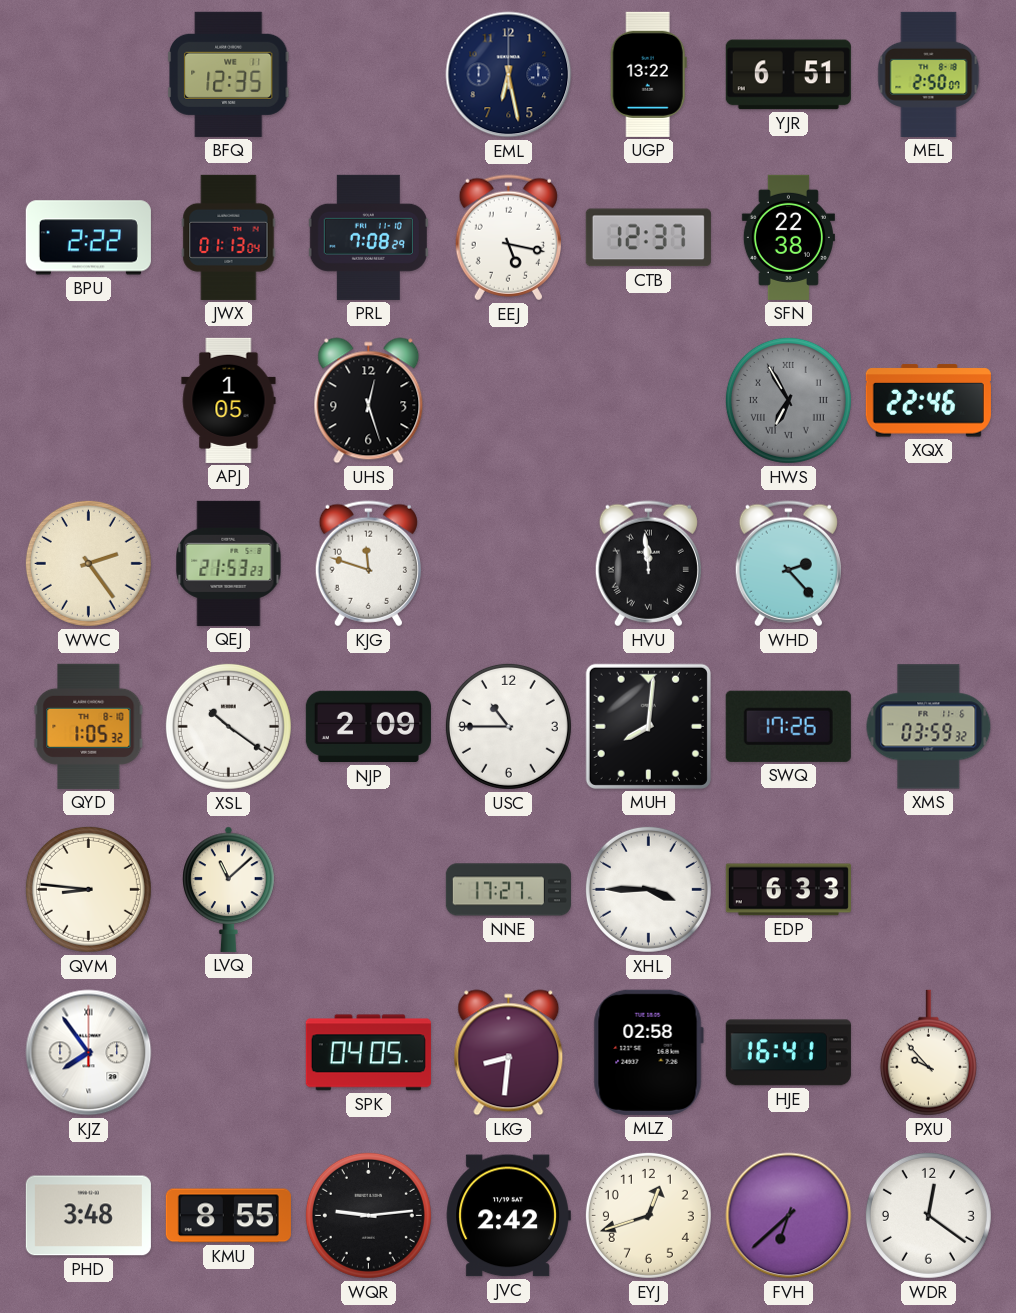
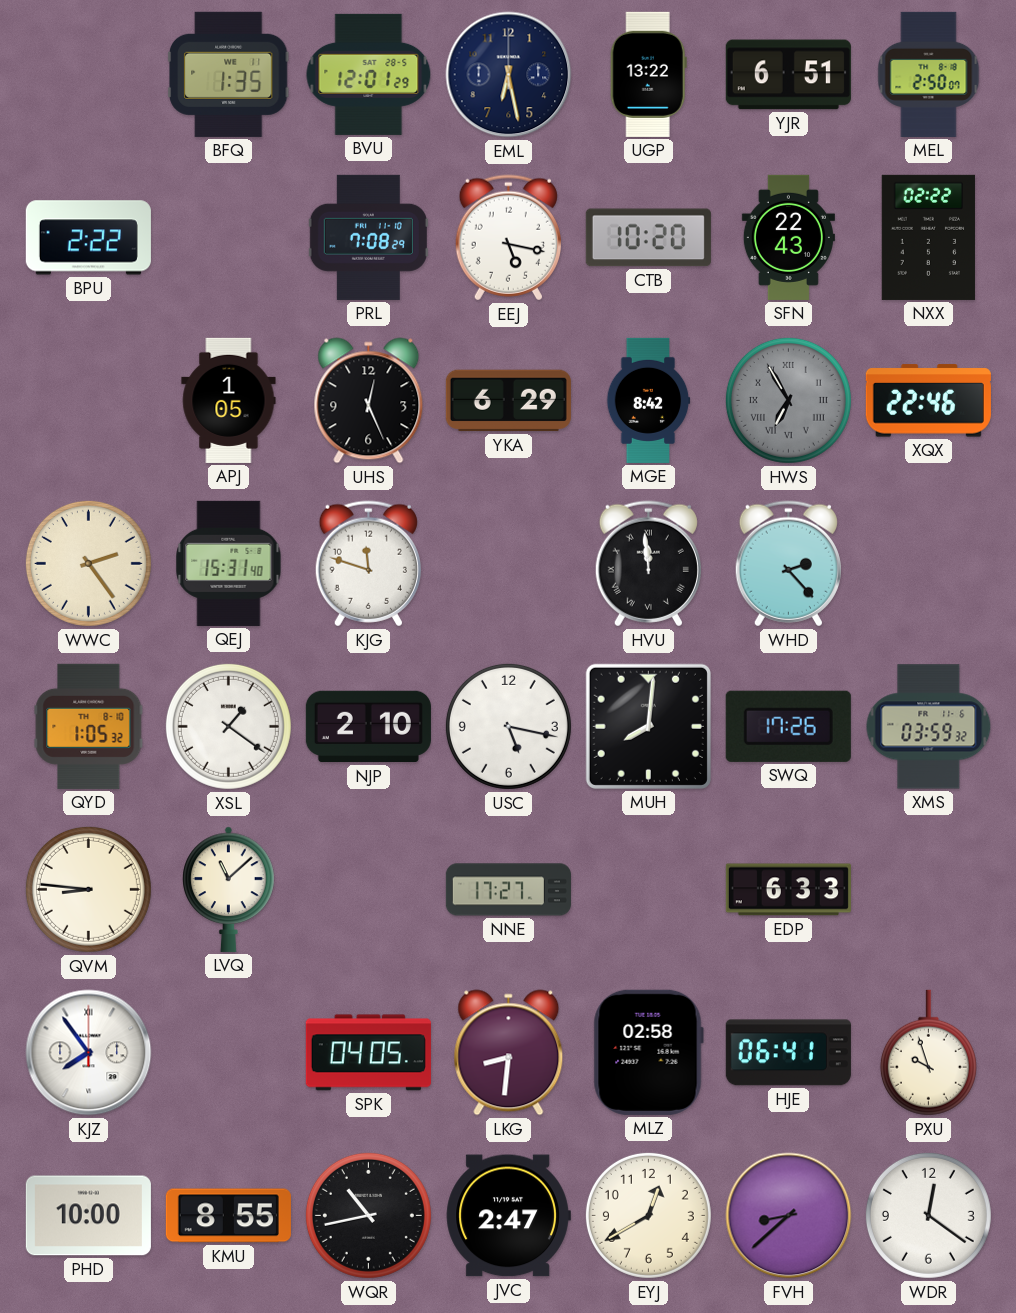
BFQ: 12:35 -> 1:35
BVU: none -> 12:01
JWX: 01:13 -> none
CTB: 12:37 -> 10:20
SFN: 22:38 -> 22:43
NXX: none -> 02:22
UHS: 12:27 -> 12:26
YKA: none -> 6:29
MGE: none -> 8:42
QEJ: 21:53 -> 15:31
XSL: 10:21 -> 1:21
NJP: 2:09 -> 2:10
USC: 10:45 -> 5:17
XHL: 3:45 -> none
HJE: 16:41 -> 06:41
PXU: 9:53 -> 9:57
PHD: 3:48 -> 10:00
WQR: 9:14 -> 10:43
JVC: 2:42 -> 2:47
EYJ: 12:42 -> 12:40
FVH: 6:38 -> 8:38
